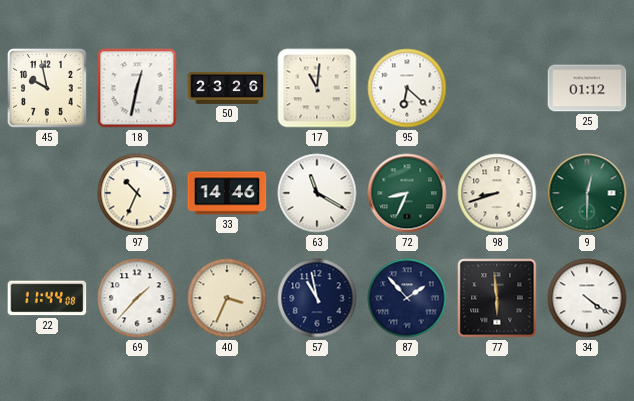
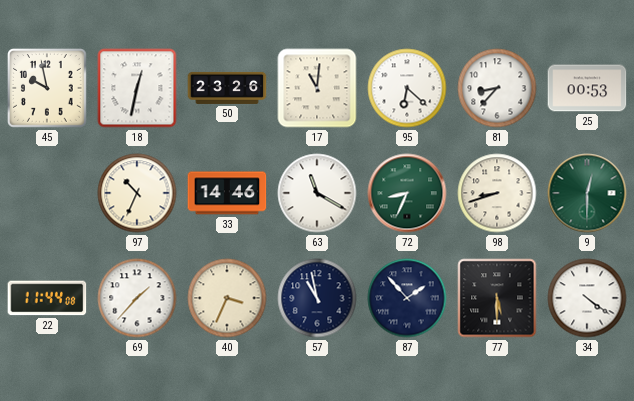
81: none -> 8:37
25: 01:12 -> 00:53
77: 5:59 -> 5:30
